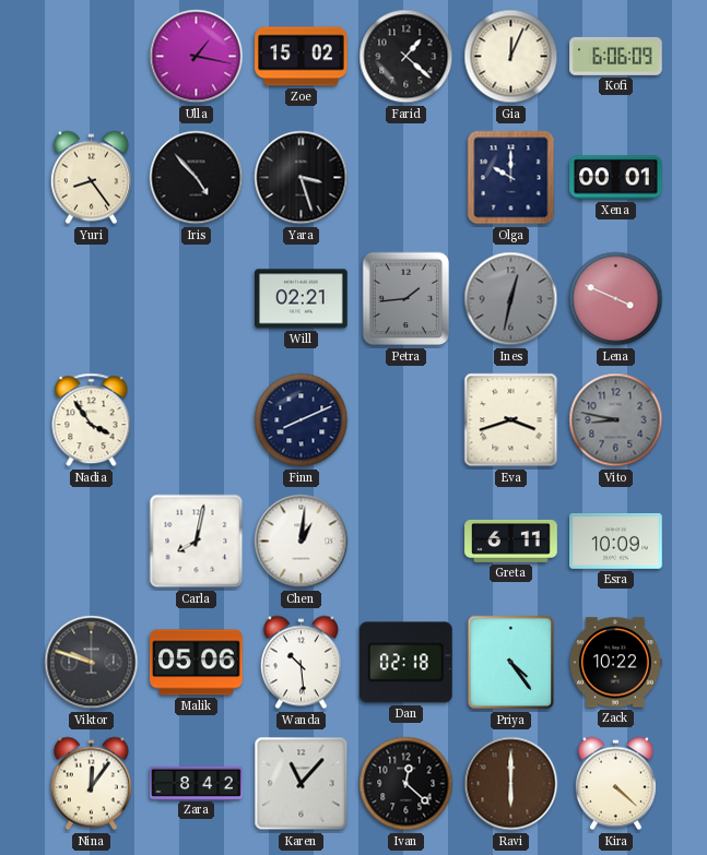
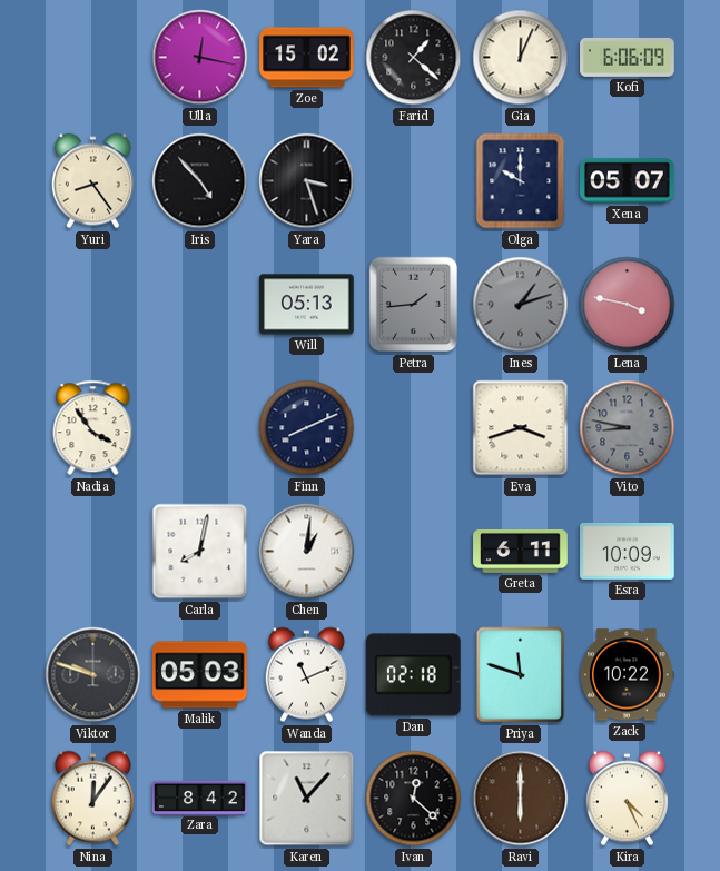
Ulla: 1:17 -> 12:17
Xena: 00:01 -> 05:07
Will: 02:21 -> 05:13
Ines: 12:32 -> 1:12
Lena: 3:49 -> 3:47
Malik: 05:06 -> 05:03
Wanda: 10:29 -> 11:11
Priya: 4:24 -> 11:48
Kira: 4:22 -> 4:26
